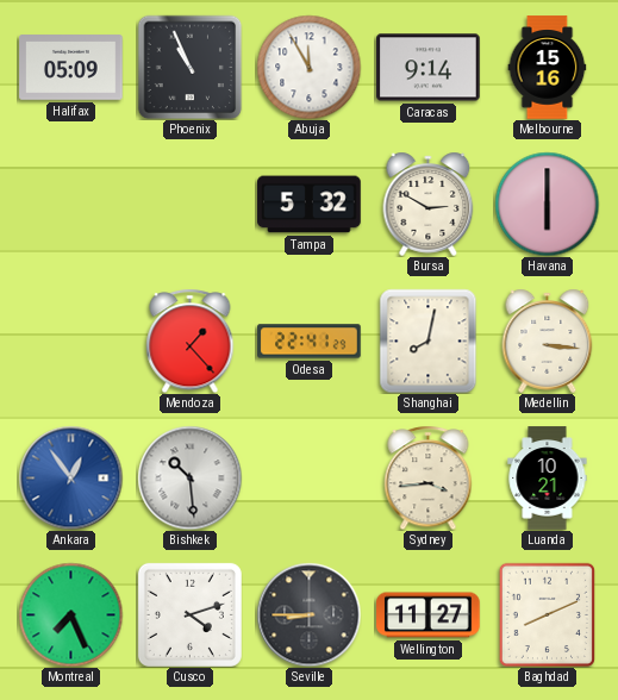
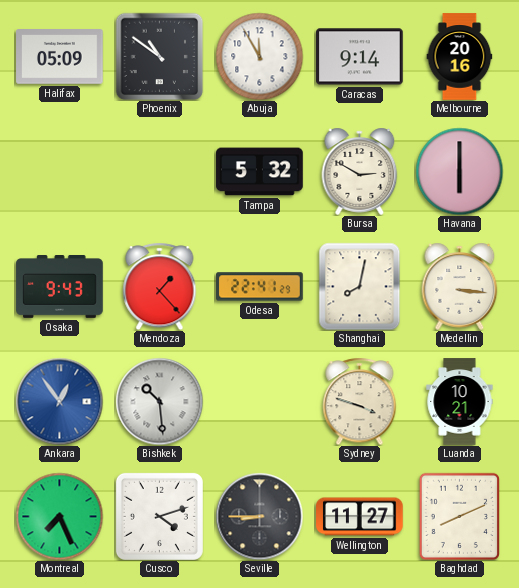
Phoenix: 10:56 -> 10:51
Melbourne: 15:16 -> 20:16
Osaka: none -> 9:43
Sydney: 3:44 -> 3:48
